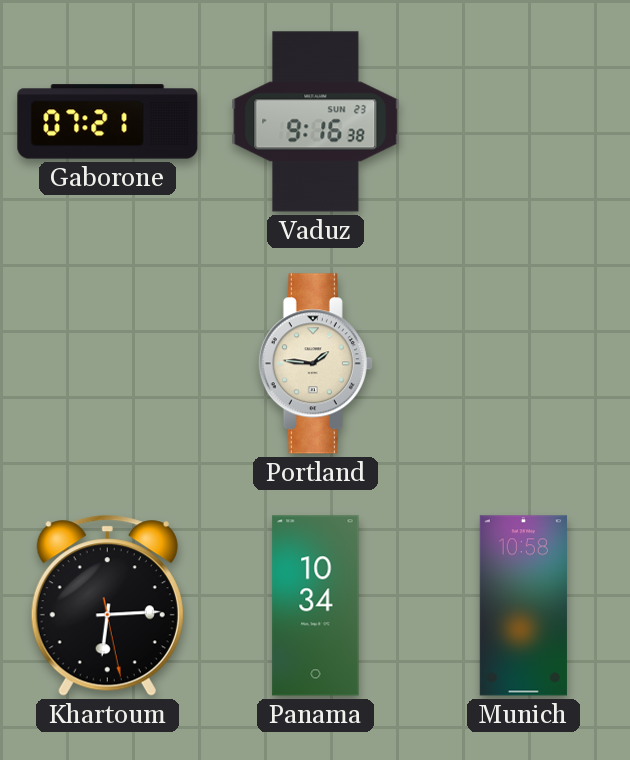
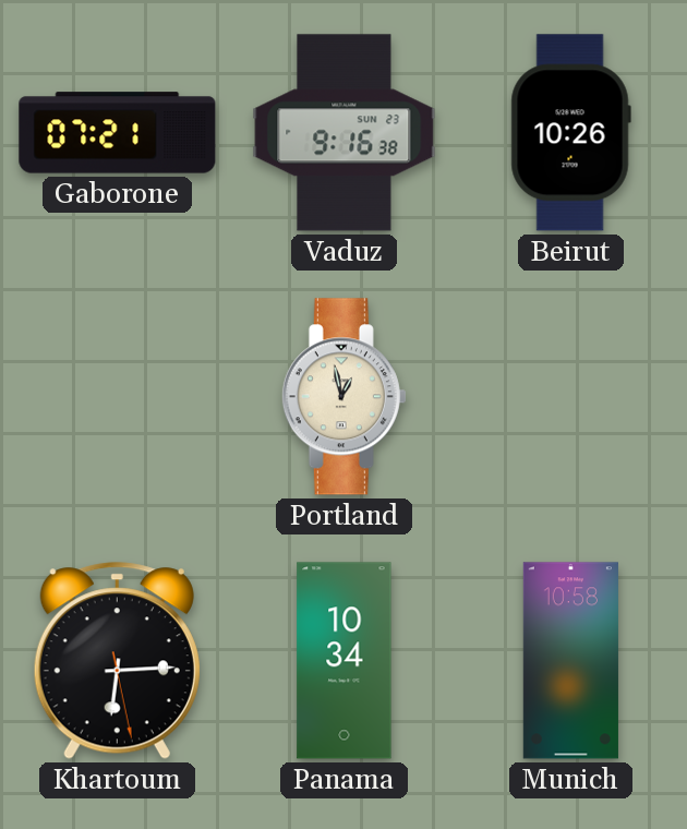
Beirut: none -> 10:26
Portland: 1:46 -> 12:58
